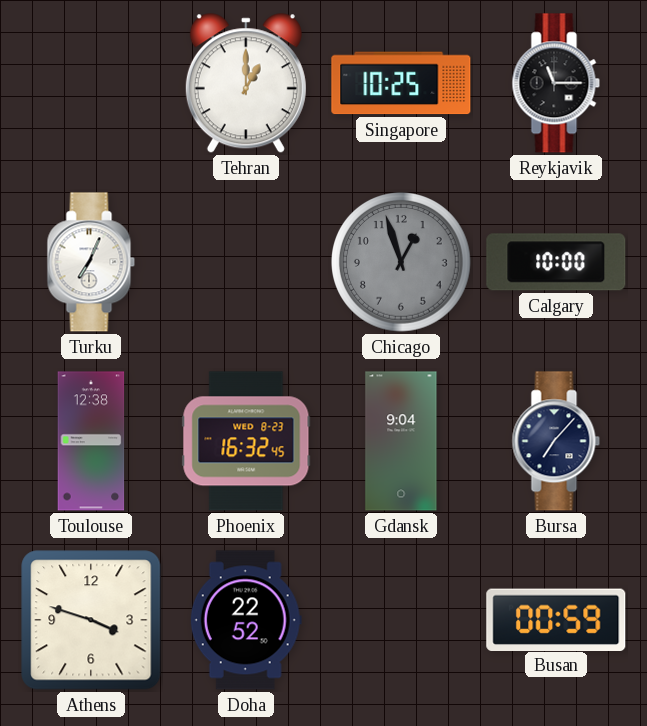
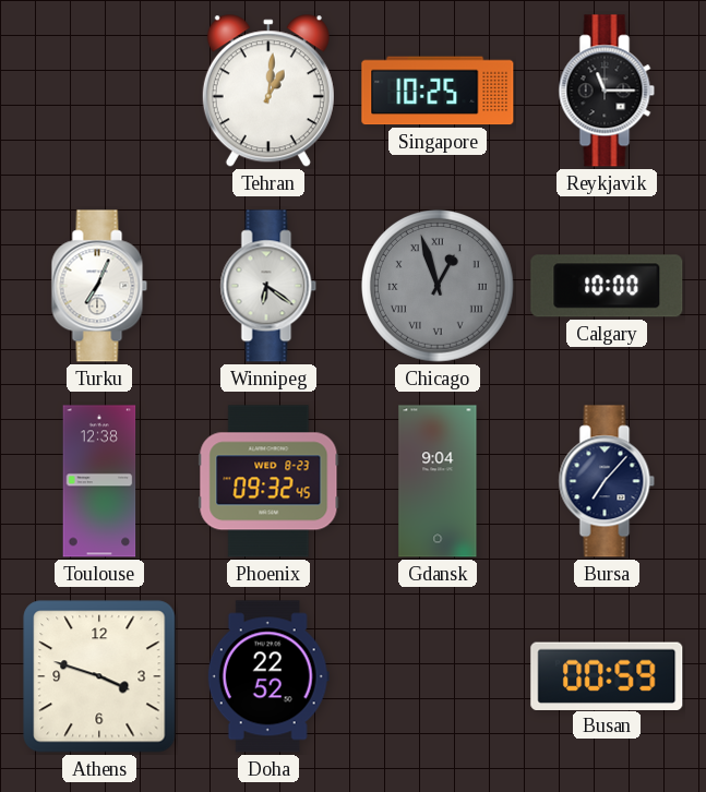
Tehran: 1:00 -> 1:01
Winnipeg: none -> 6:21
Chicago numerals: Arabic -> Roman
Phoenix: 16:32 -> 09:32
